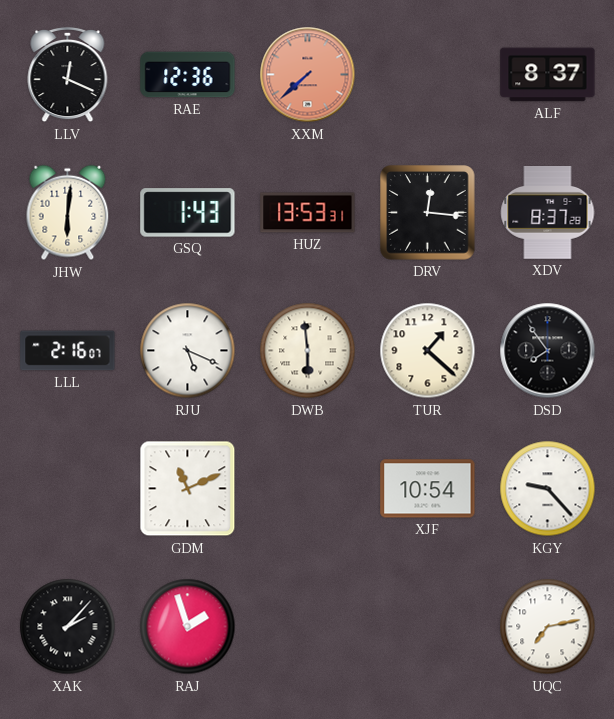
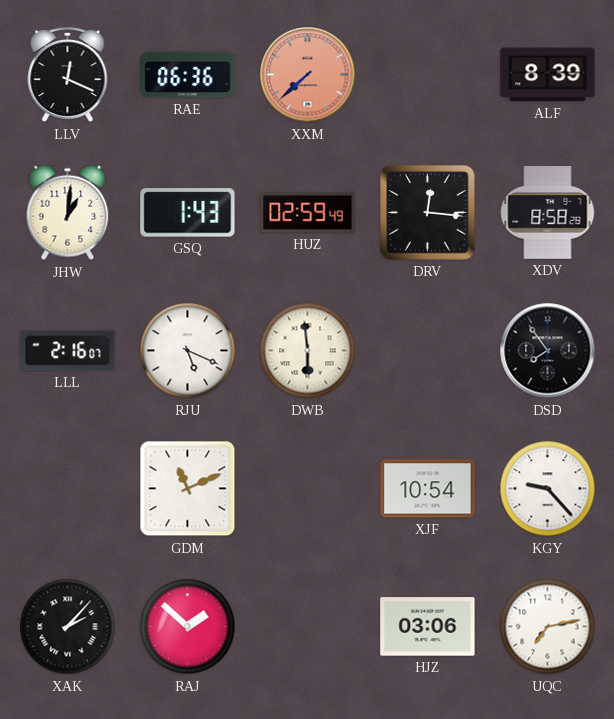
RAE: 12:36 -> 06:36
ALF: 8:37 -> 8:39
JHW: 6:01 -> 1:01
HUZ: 13:53 -> 02:59
XDV: 8:37 -> 8:58
TUR: 1:22 -> none
RAJ: 1:57 -> 1:52
HJZ: none -> 03:06
